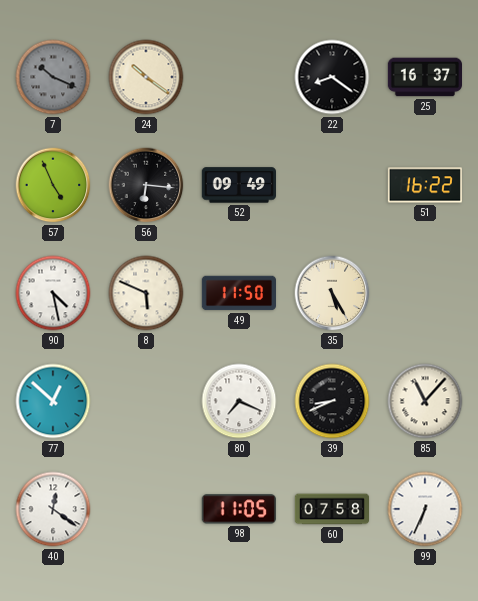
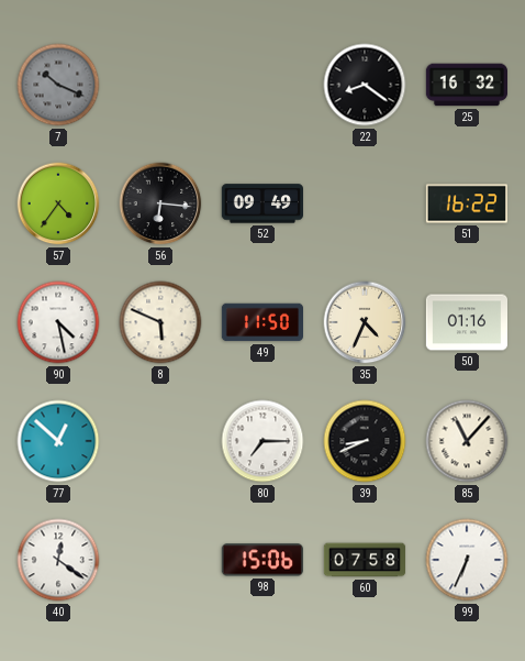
24: 10:21 -> none
25: 16:37 -> 16:32
57: 4:56 -> 4:36
35: 5:25 -> 4:34
50: none -> 01:16
80: 7:19 -> 7:15
98: 11:05 -> 15:06
